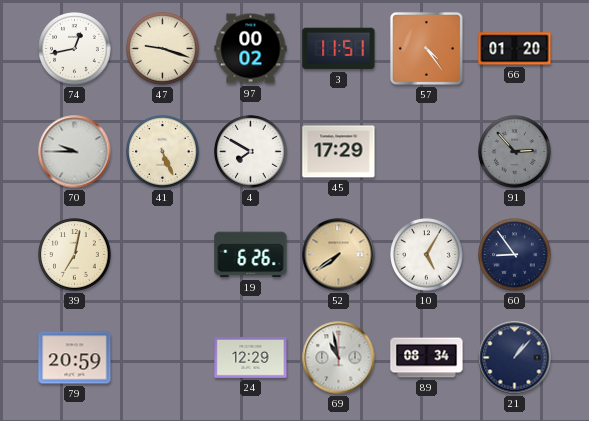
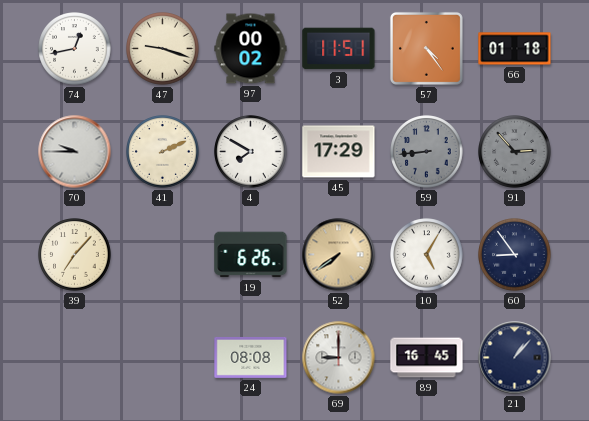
66: 01:20 -> 01:18
41: 5:26 -> 2:11
59: none -> 8:44
39: 7:02 -> 7:07
79: 20:59 -> none
24: 12:29 -> 08:08
69: 10:58 -> 9:00
89: 08:34 -> 16:45
